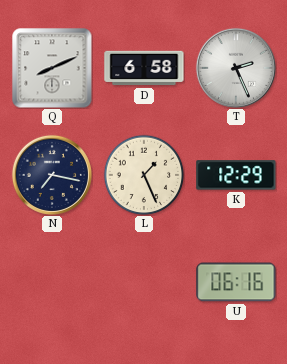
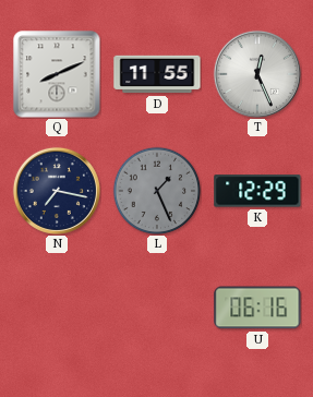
D: 6:58 -> 11:55
T: 2:26 -> 12:26
L dial: cream -> grey
